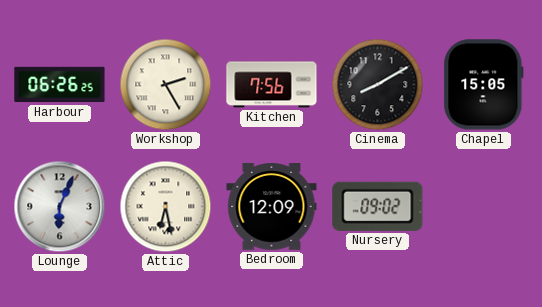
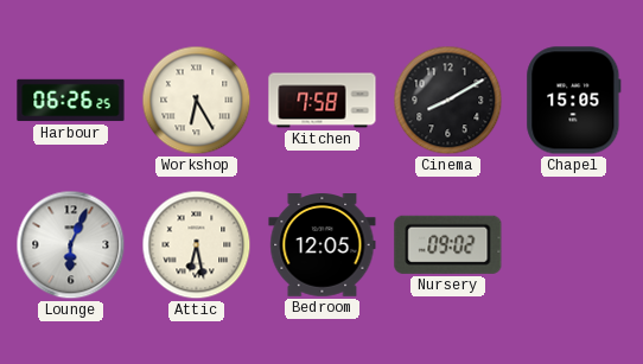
Workshop: 2:25 -> 6:25
Kitchen: 7:56 -> 7:58
Bedroom: 12:09 -> 12:05
